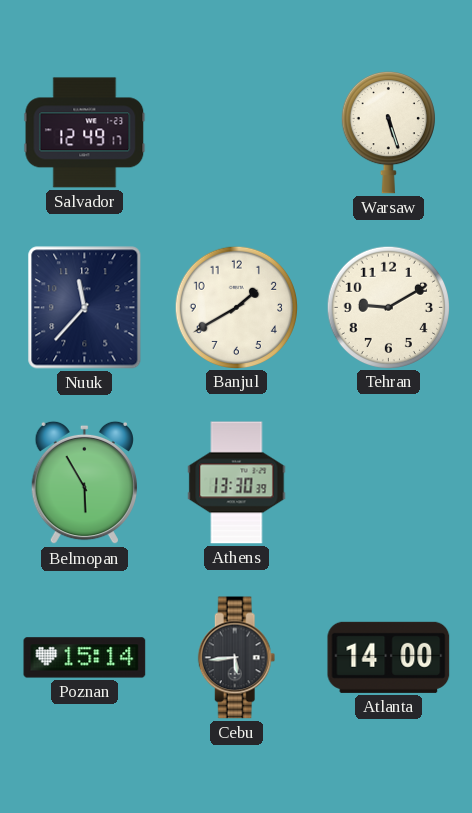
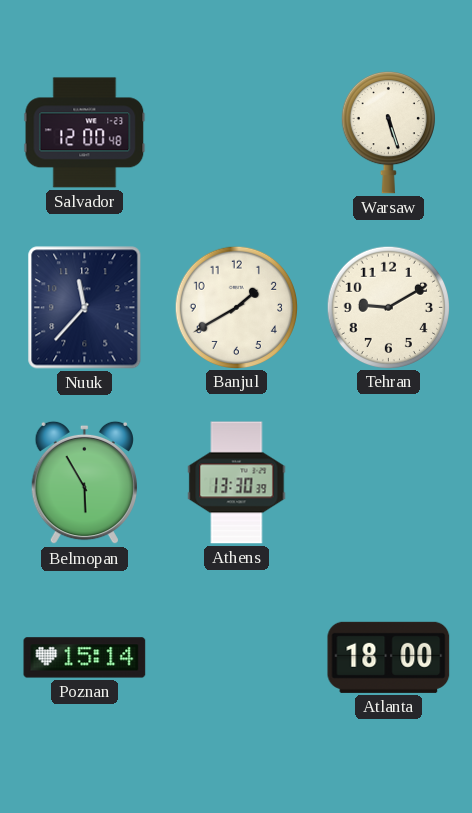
Salvador: 12:49 -> 12:00
Cebu: 5:44 -> none
Atlanta: 14:00 -> 18:00
